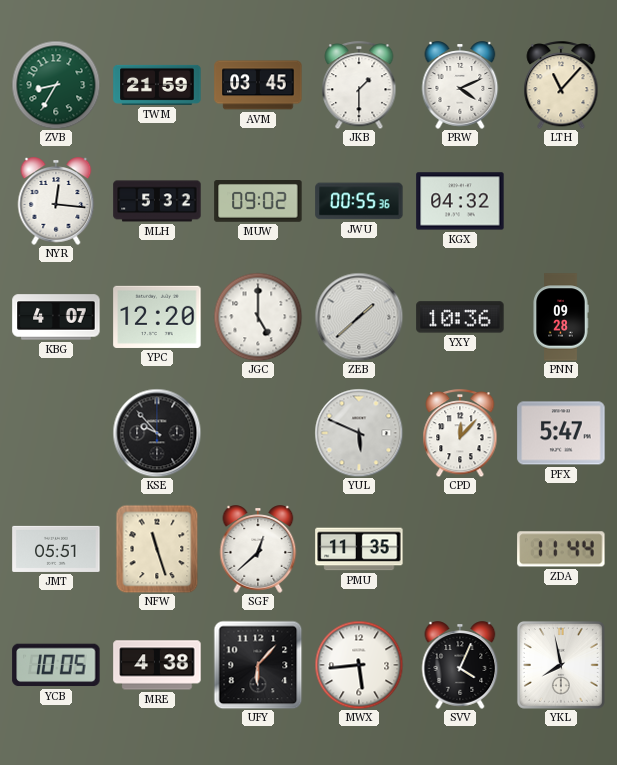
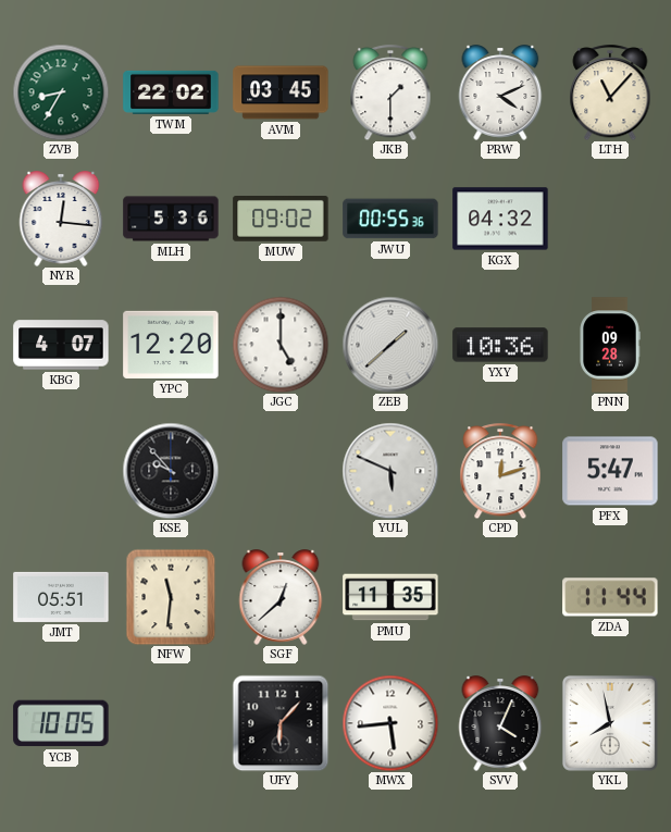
TWM: 21:59 -> 22:02
MLH: 5:32 -> 5:36
CPD: 12:07 -> 12:12
NFW: 11:27 -> 11:31
MRE: 4:38 -> none
